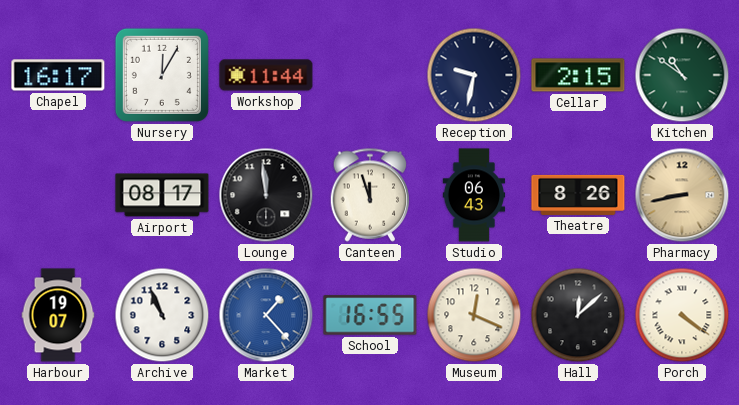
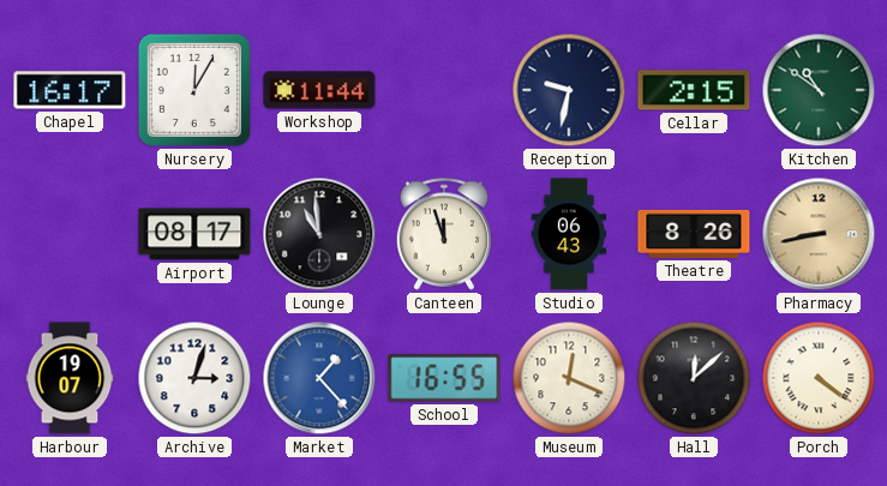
Lounge: 11:59 -> 10:59
Archive: 10:56 -> 3:03
